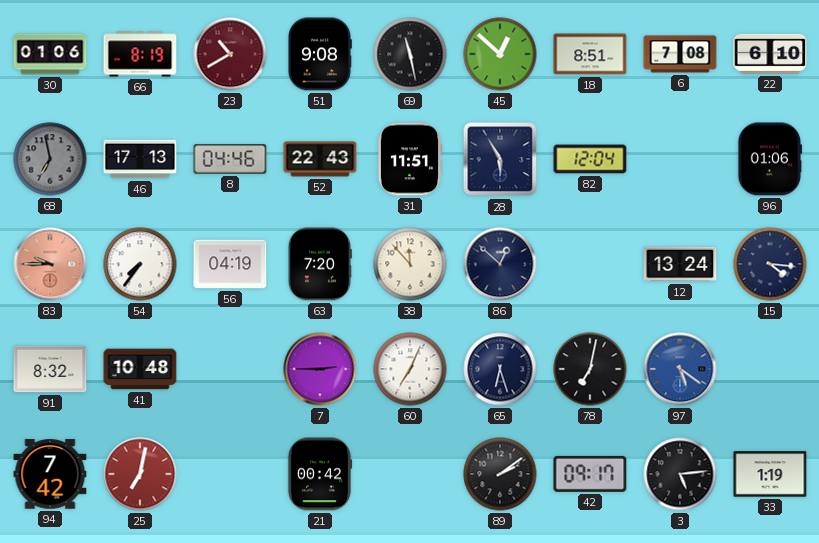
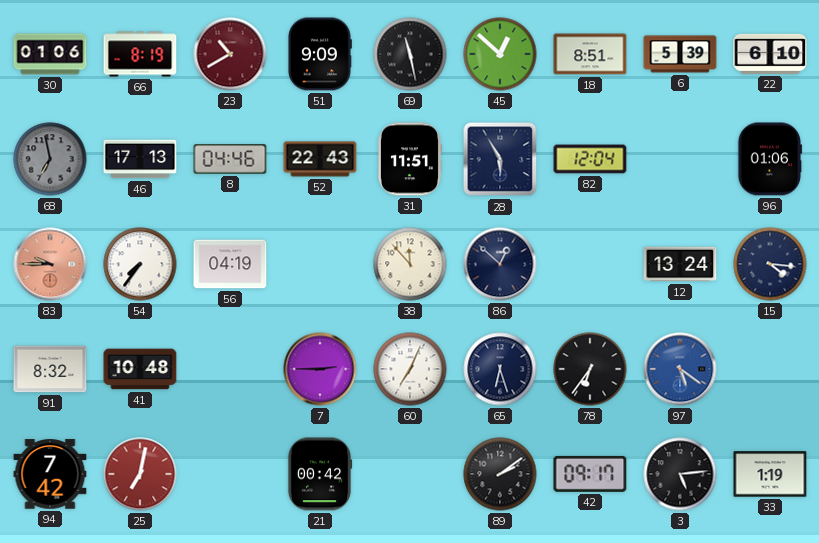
51: 9:08 -> 9:09
6: 7:08 -> 5:39
63: 7:20 -> none
78: 7:02 -> 6:36
